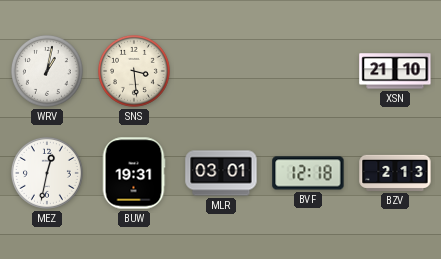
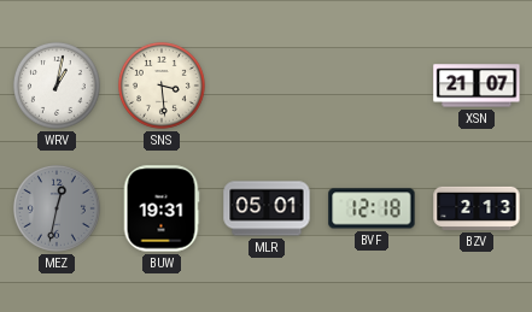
XSN: 21:10 -> 21:07
MEZ dial: white -> grey
MLR: 03:01 -> 05:01
